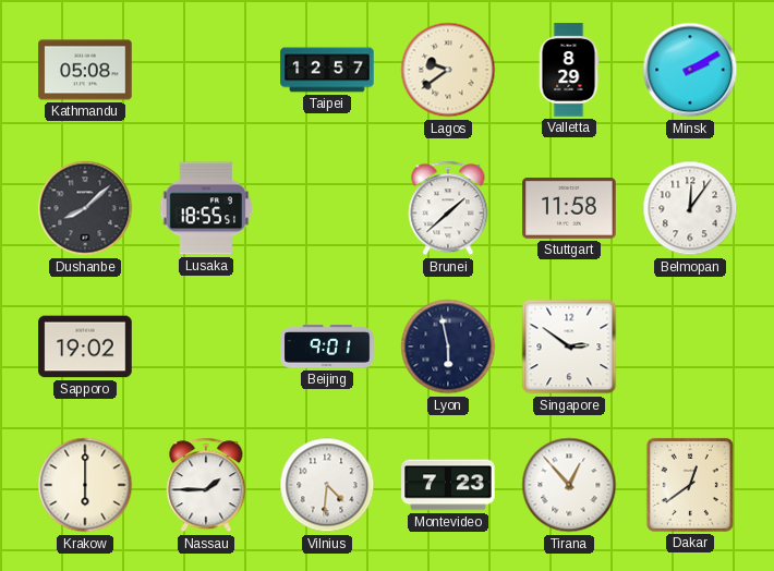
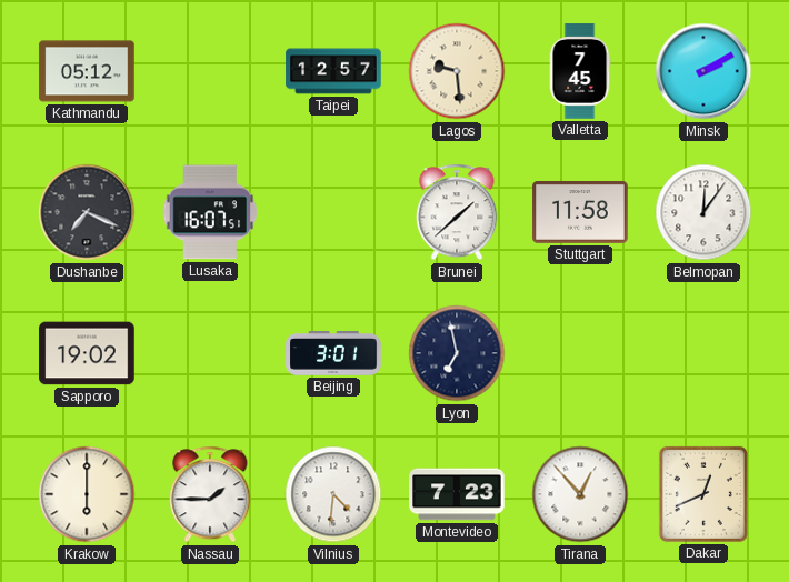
Kathmandu: 05:08 -> 05:12
Lagos: 9:39 -> 9:29
Valletta: 8:29 -> 7:45
Dushanbe: 8:08 -> 7:19
Lusaka: 18:55 -> 16:07
Beijing: 9:01 -> 3:01
Lyon: 5:58 -> 6:58
Singapore: 2:51 -> none
Dakar: 12:39 -> 12:41
